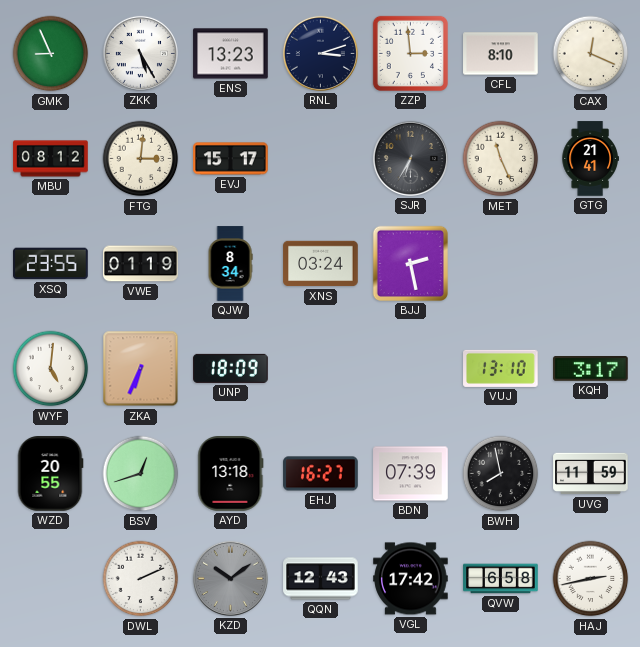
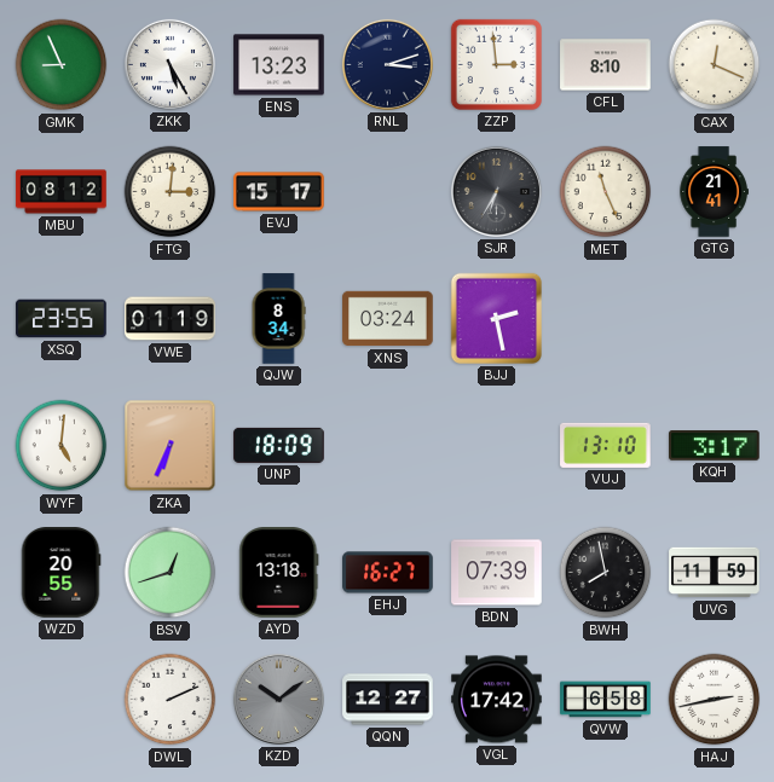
QQN: 12:43 -> 12:27
